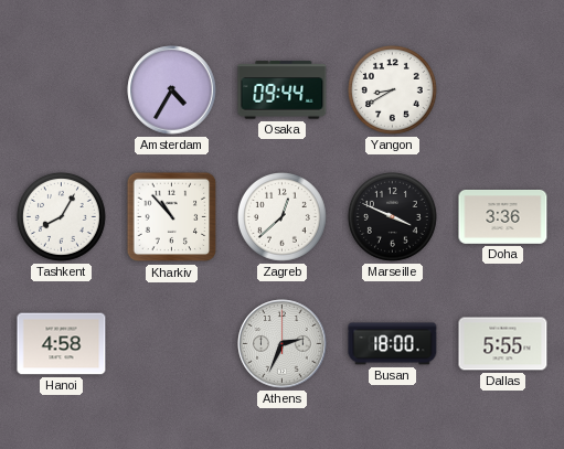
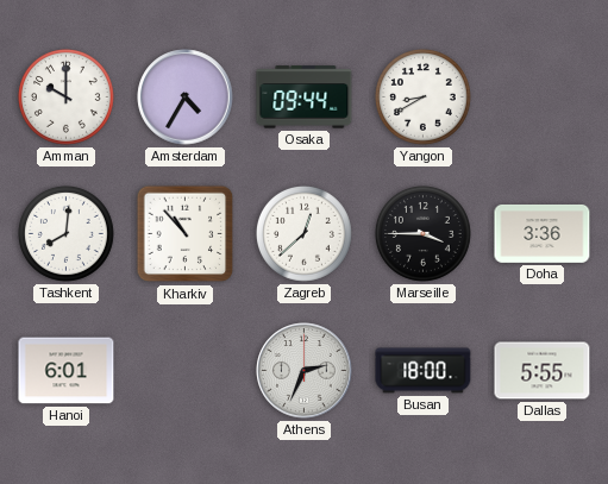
Amman: none -> 10:00
Tashkent: 8:05 -> 8:01
Marseille: 3:49 -> 3:45
Hanoi: 4:58 -> 6:01
